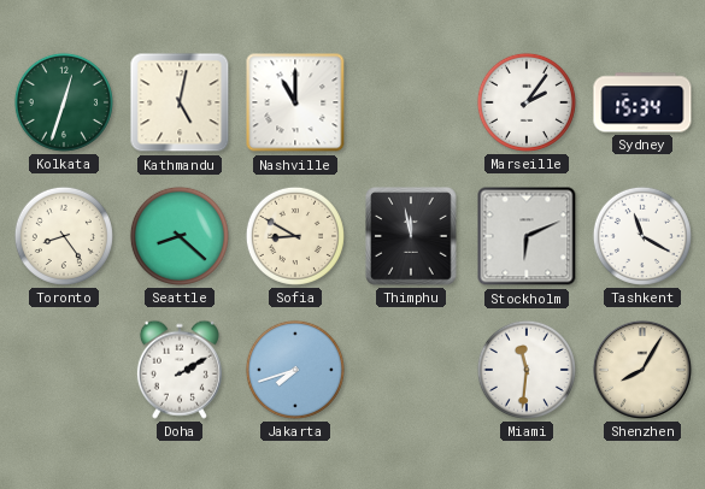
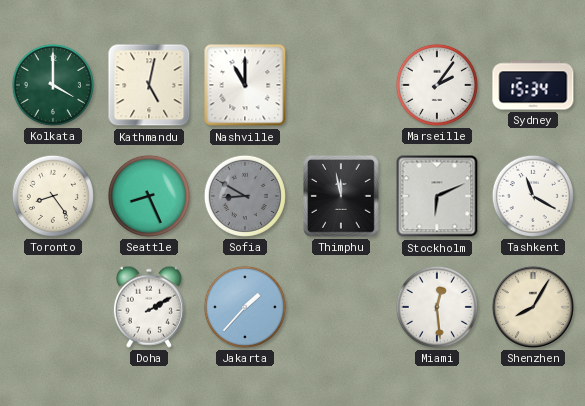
Kolkata: 12:33 -> 4:00
Seattle: 8:22 -> 8:26
Sofia dial: cream -> grey
Jakarta: 7:42 -> 1:37
Miami: 11:31 -> 12:29
